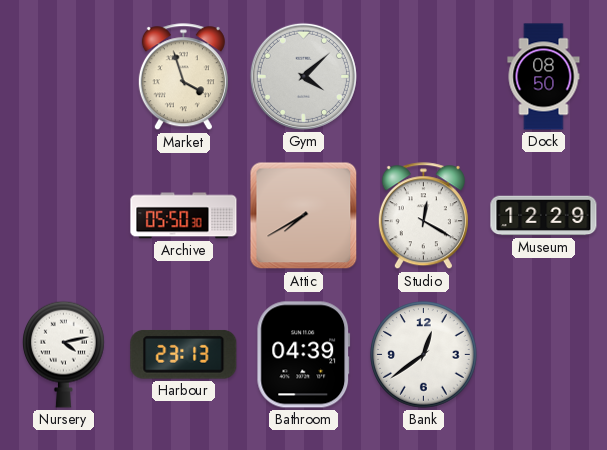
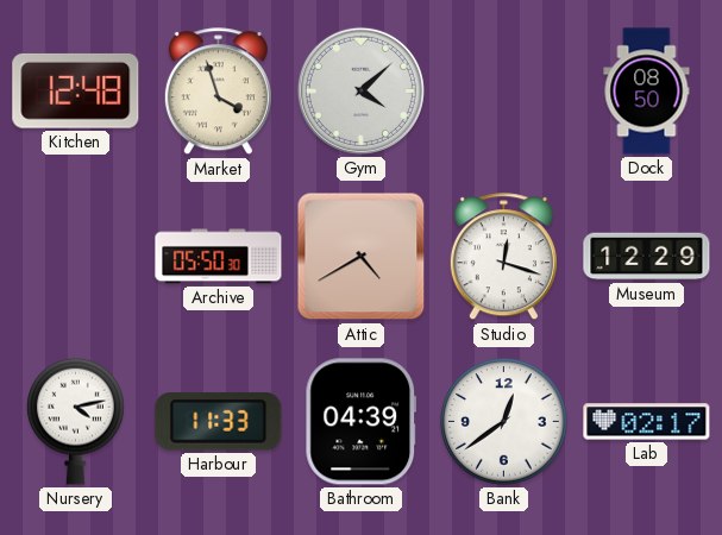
Kitchen: none -> 12:48
Attic: 7:40 -> 4:40
Studio: 12:20 -> 12:18
Harbour: 23:13 -> 11:33
Lab: none -> 02:17
